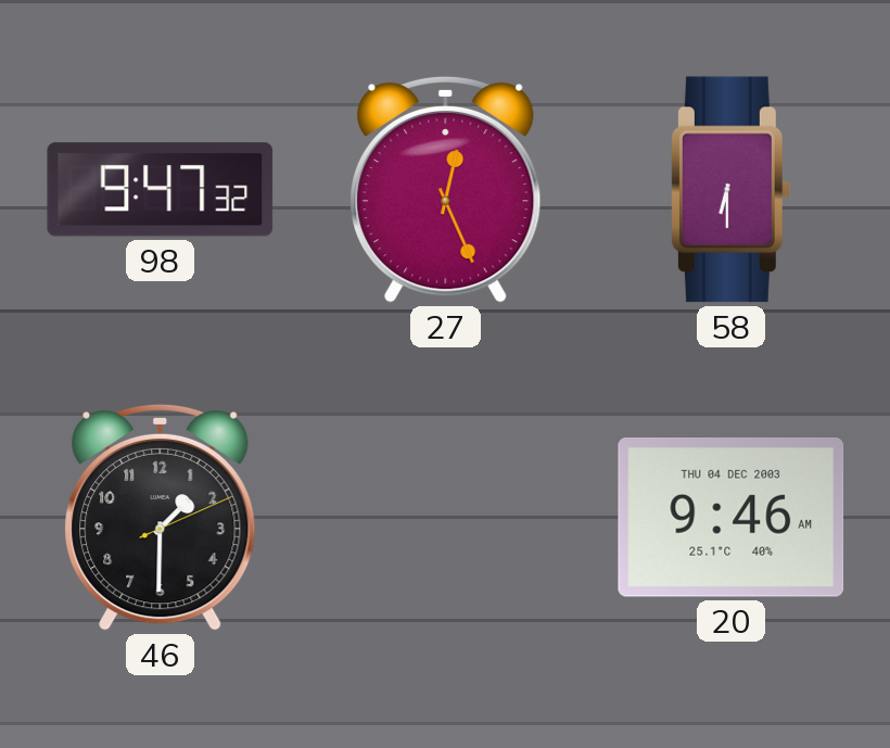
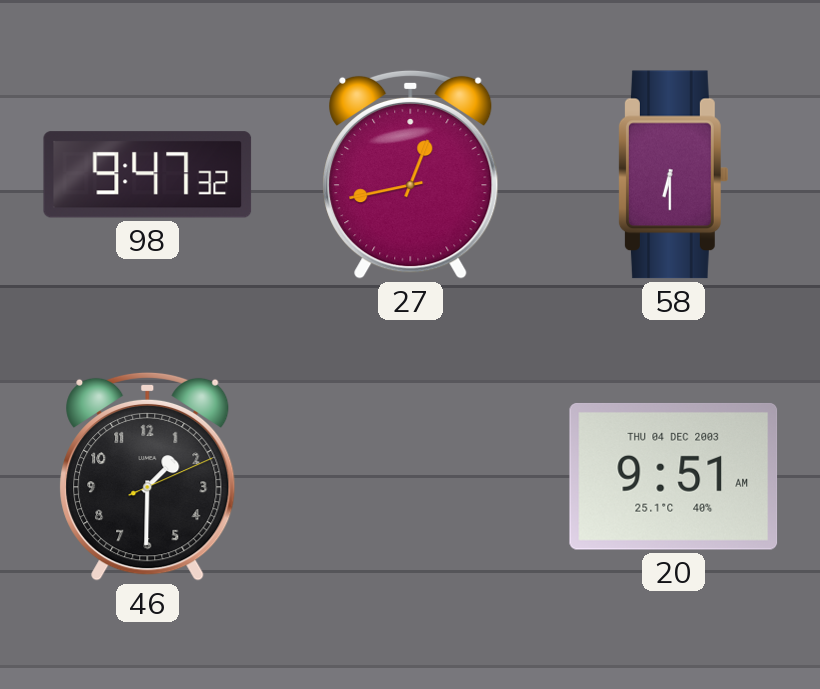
27: 12:26 -> 12:43
20: 9:46 -> 9:51
